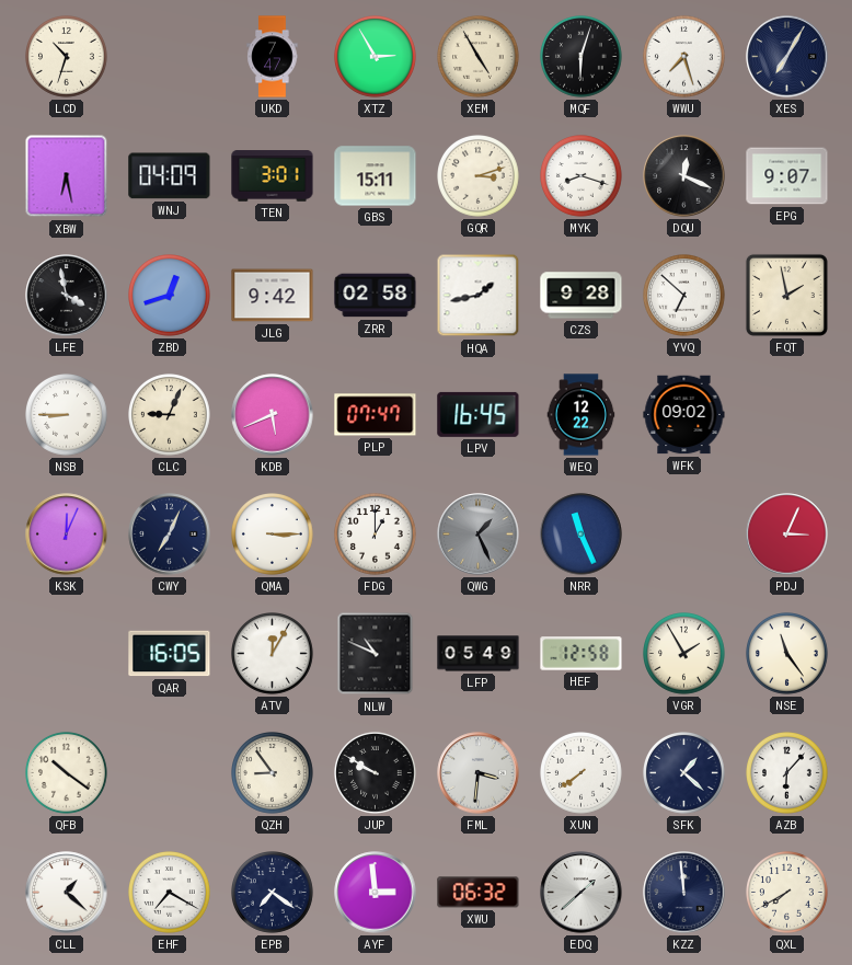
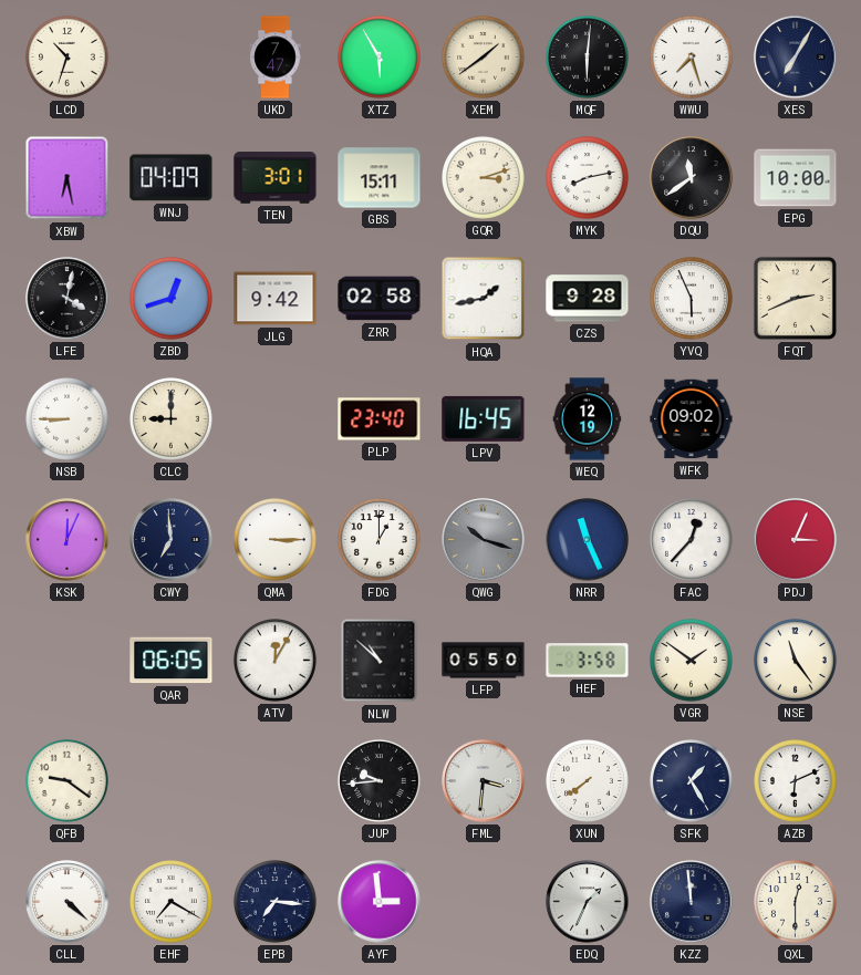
XTZ: 2:55 -> 5:55
XEM: 4:55 -> 1:39
MQF: 6:03 -> 6:01
MYK: 8:18 -> 8:13
DQU: 12:19 -> 11:39
EPG: 9:07 -> 10:00
LFE: 3:58 -> 4:02
YVQ: 6:52 -> 5:56
FQT: 1:58 -> 2:41
CLC: 9:04 -> 9:00
KDB: 5:41 -> none
PLP: 07:47 -> 23:40
WEQ: 12:22 -> 12:19
CWY: 7:04 -> 6:59
QWG: 1:26 -> 10:18
FAC: none -> 12:37
QAR: 16:05 -> 06:05
NLW: 10:49 -> 10:52
LFP: 05:49 -> 05:50
HEF: 12:58 -> 3:58
VGR: 1:55 -> 1:51
QFB: 10:21 -> 9:21
QZH: 8:54 -> none
JUP: 9:50 -> 9:44
SFK: 1:22 -> 1:25
AZB: 6:07 -> 6:11
CLL: 1:22 -> 4:22
EPB: 7:21 -> 7:16
XWU: 06:32 -> none
EDQ: 1:38 -> 1:34
QXL: 7:40 -> 12:30
